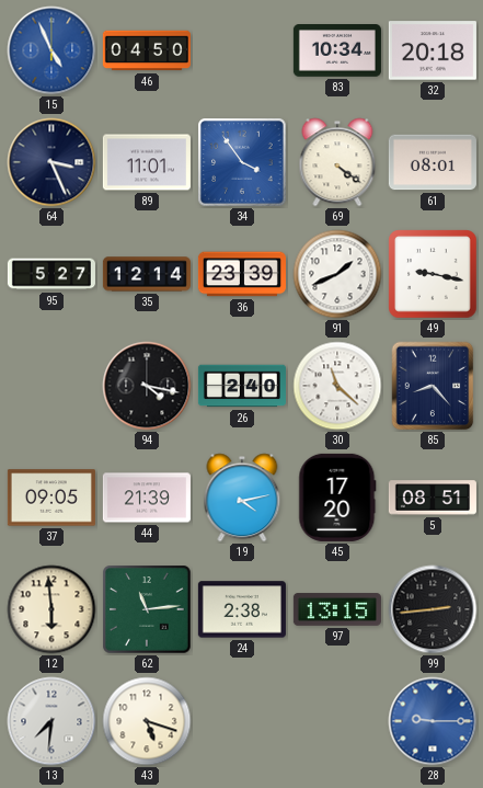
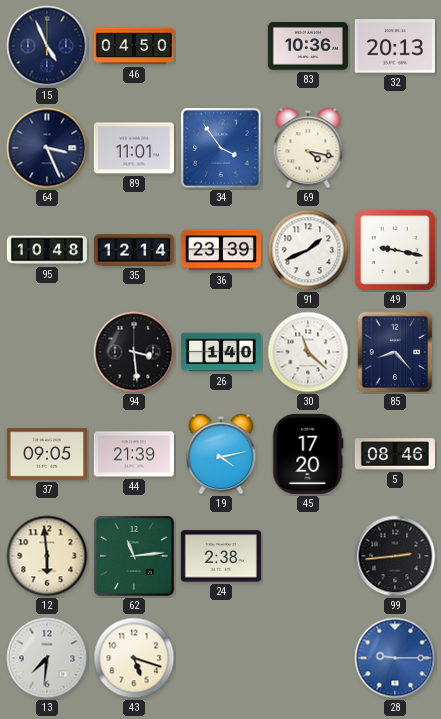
15 dial: blue -> navy
83: 10:34 -> 10:36
32: 20:18 -> 20:13
69: 4:21 -> 4:17
61: 08:01 -> none
95: 5:27 -> 10:48
94: 4:17 -> 3:29
26: 2:40 -> 1:40
5: 08:51 -> 08:46
97: 13:15 -> none
